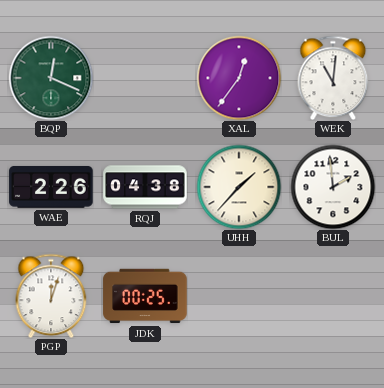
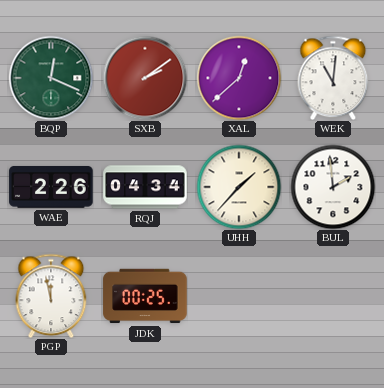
SXB: none -> 2:09
XAL: 12:36 -> 12:38
RQJ: 04:38 -> 04:34
PGP: 12:03 -> 11:58
